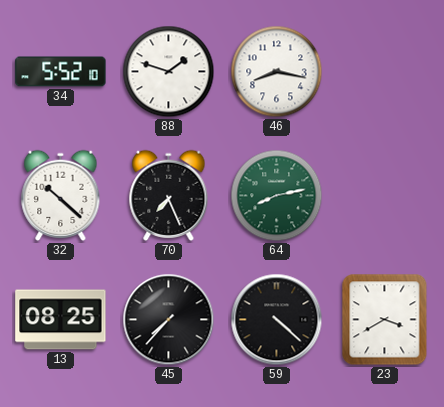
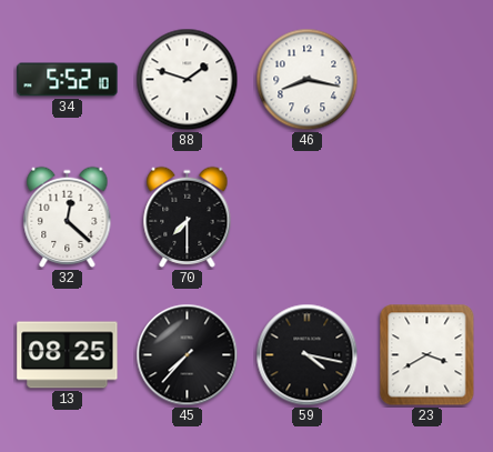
32: 10:22 -> 12:22
70: 7:26 -> 7:30
64: 8:13 -> none
59: 4:22 -> 4:17
